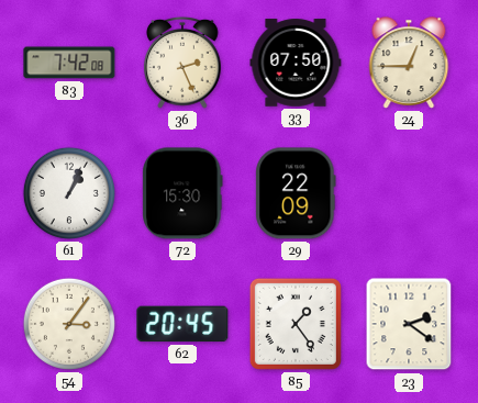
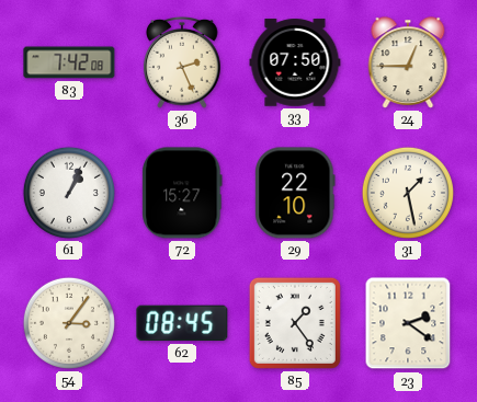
72: 15:30 -> 15:27
29: 22:09 -> 22:10
31: none -> 1:28
62: 20:45 -> 08:45
